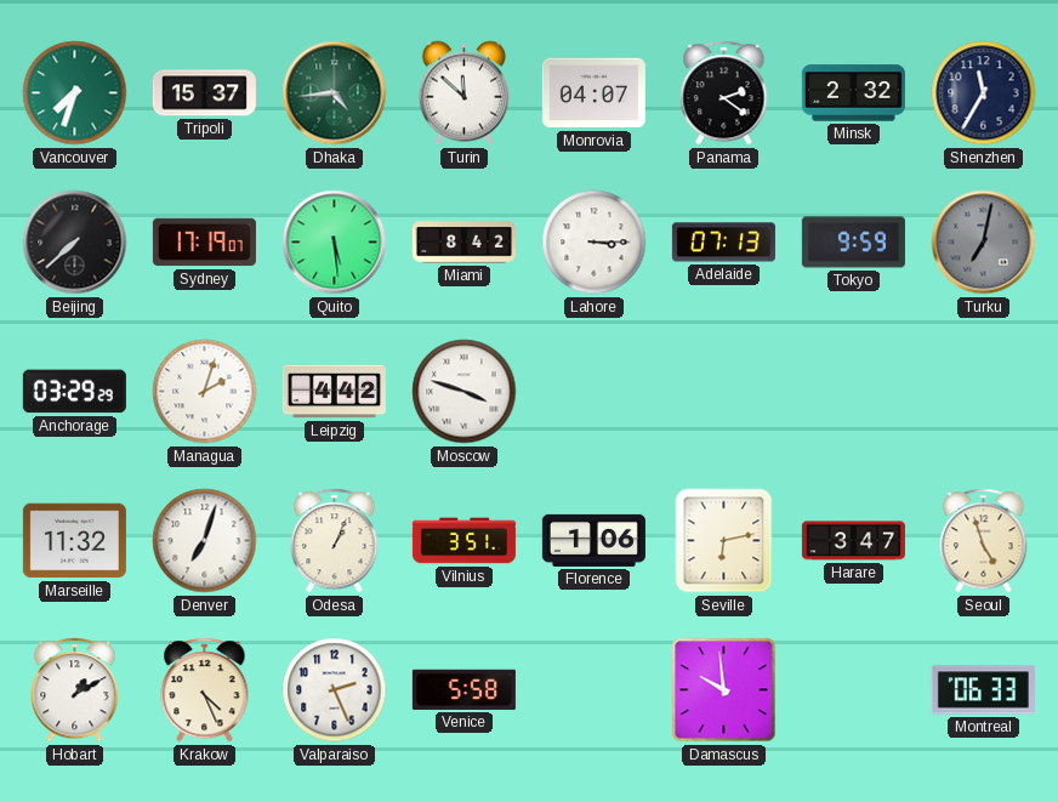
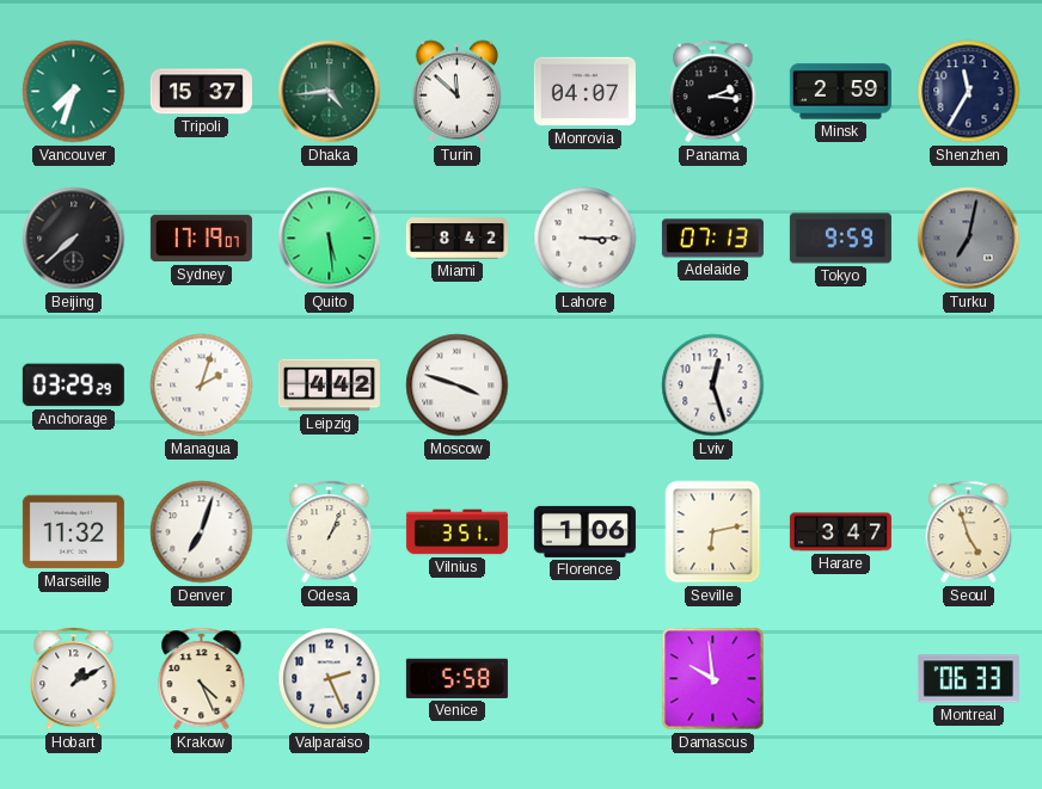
Panama: 2:21 -> 2:16
Minsk: 2:32 -> 2:59
Lviv: none -> 12:27
